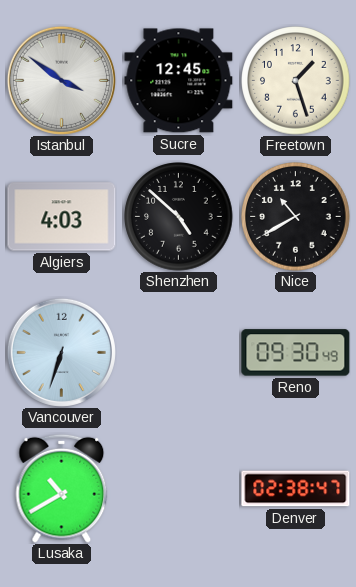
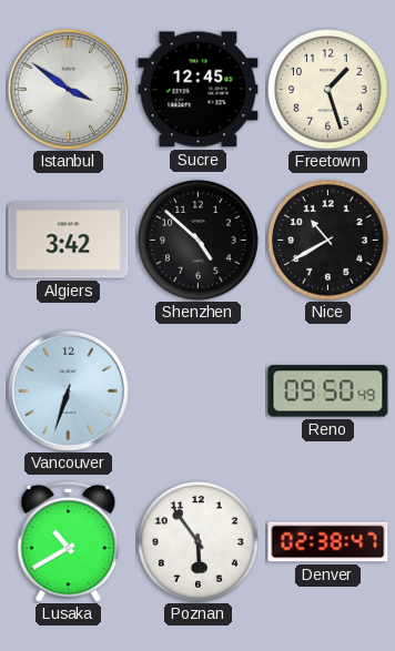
Algiers: 4:03 -> 3:42
Reno: 09:30 -> 09:50
Poznan: none -> 5:54
